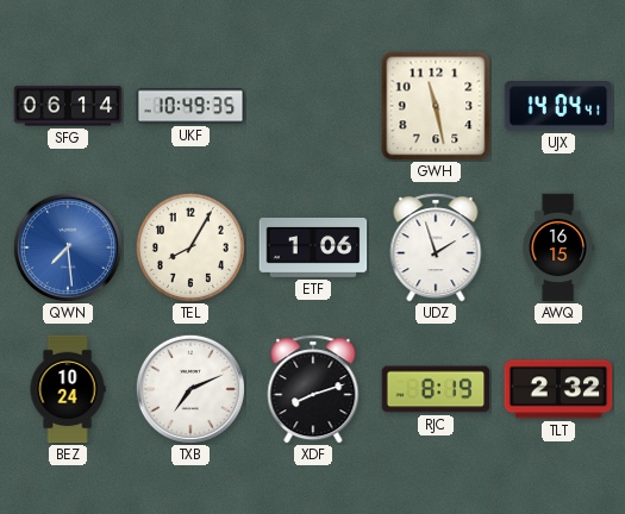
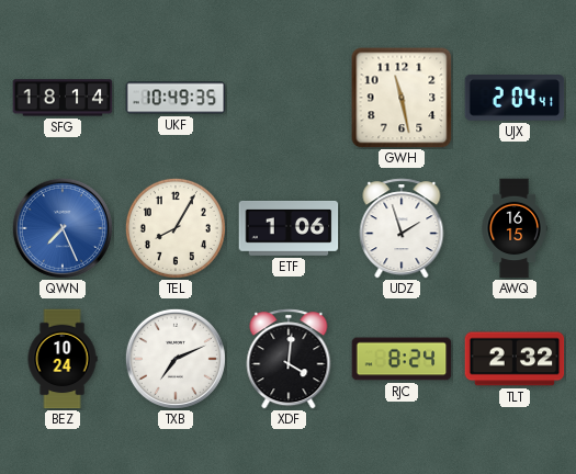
SFG: 06:14 -> 18:14
UJX: 14:04 -> 2:04
QWN: 7:29 -> 7:26
XDF: 8:12 -> 4:01
RJC: 8:19 -> 8:24
